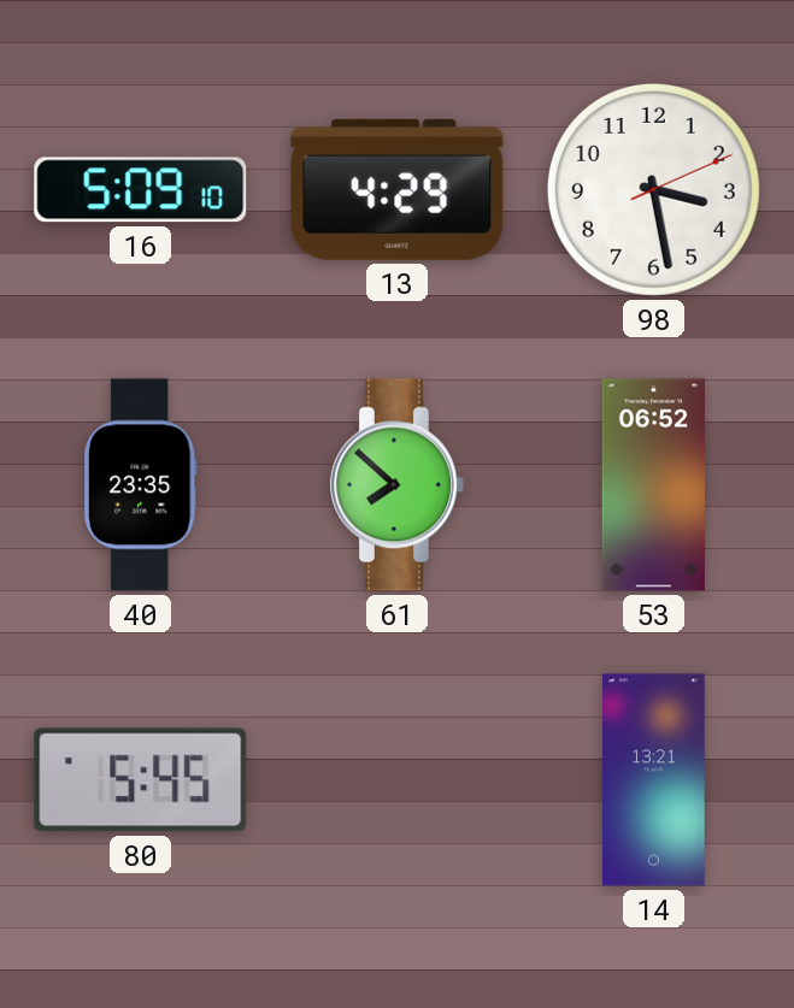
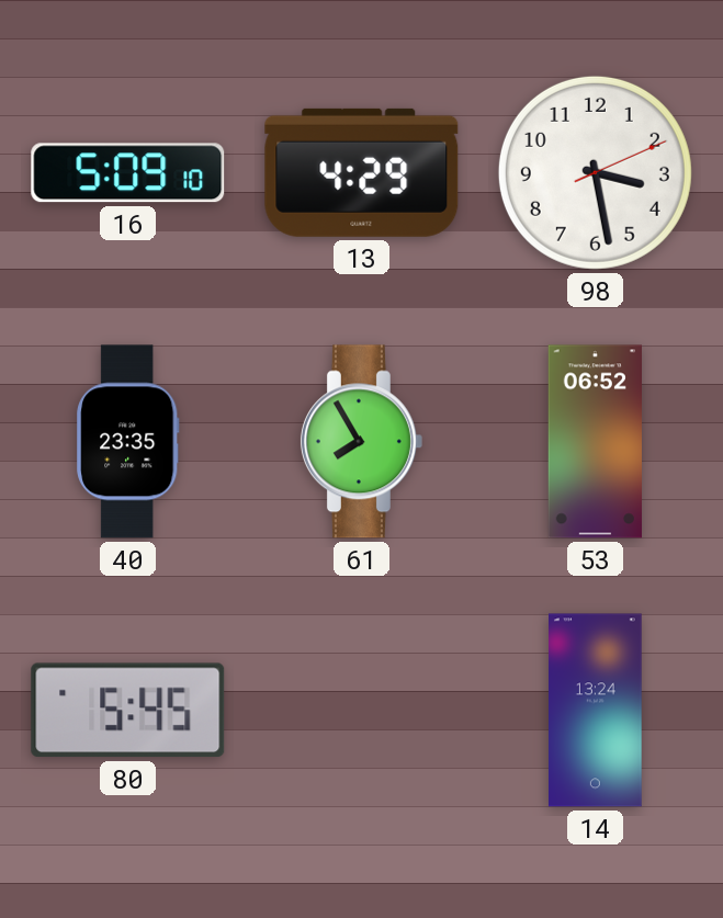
61: 7:52 -> 7:55
14: 13:21 -> 13:24
